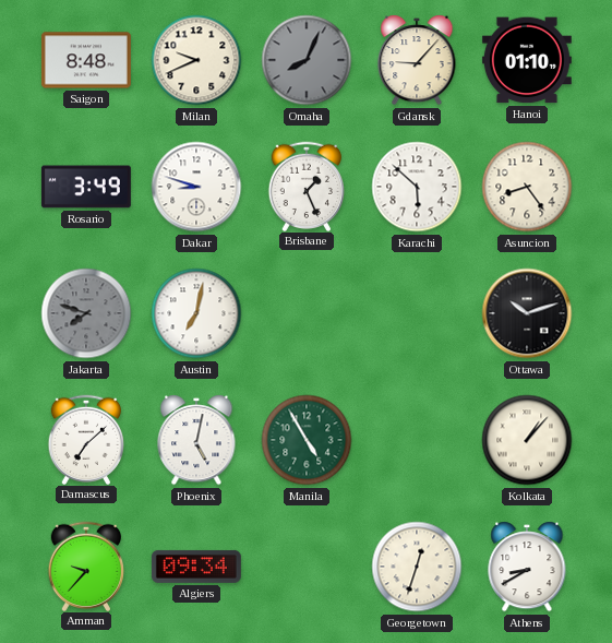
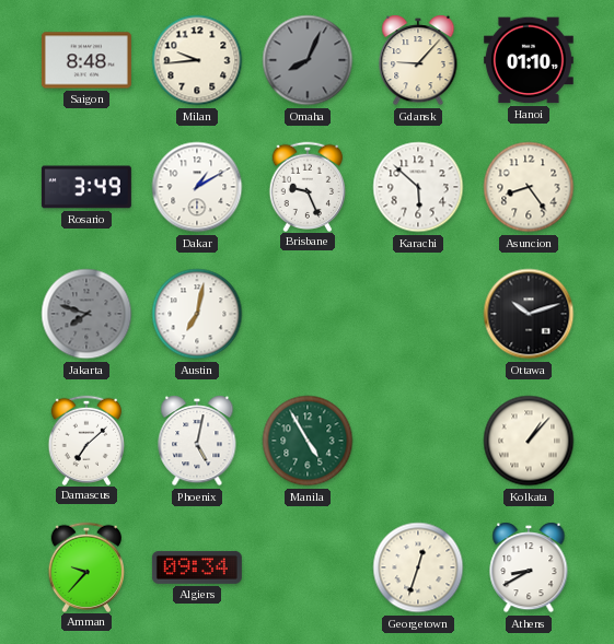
Milan: 9:41 -> 9:44
Dakar: 8:48 -> 1:10
Brisbane: 1:26 -> 9:26
